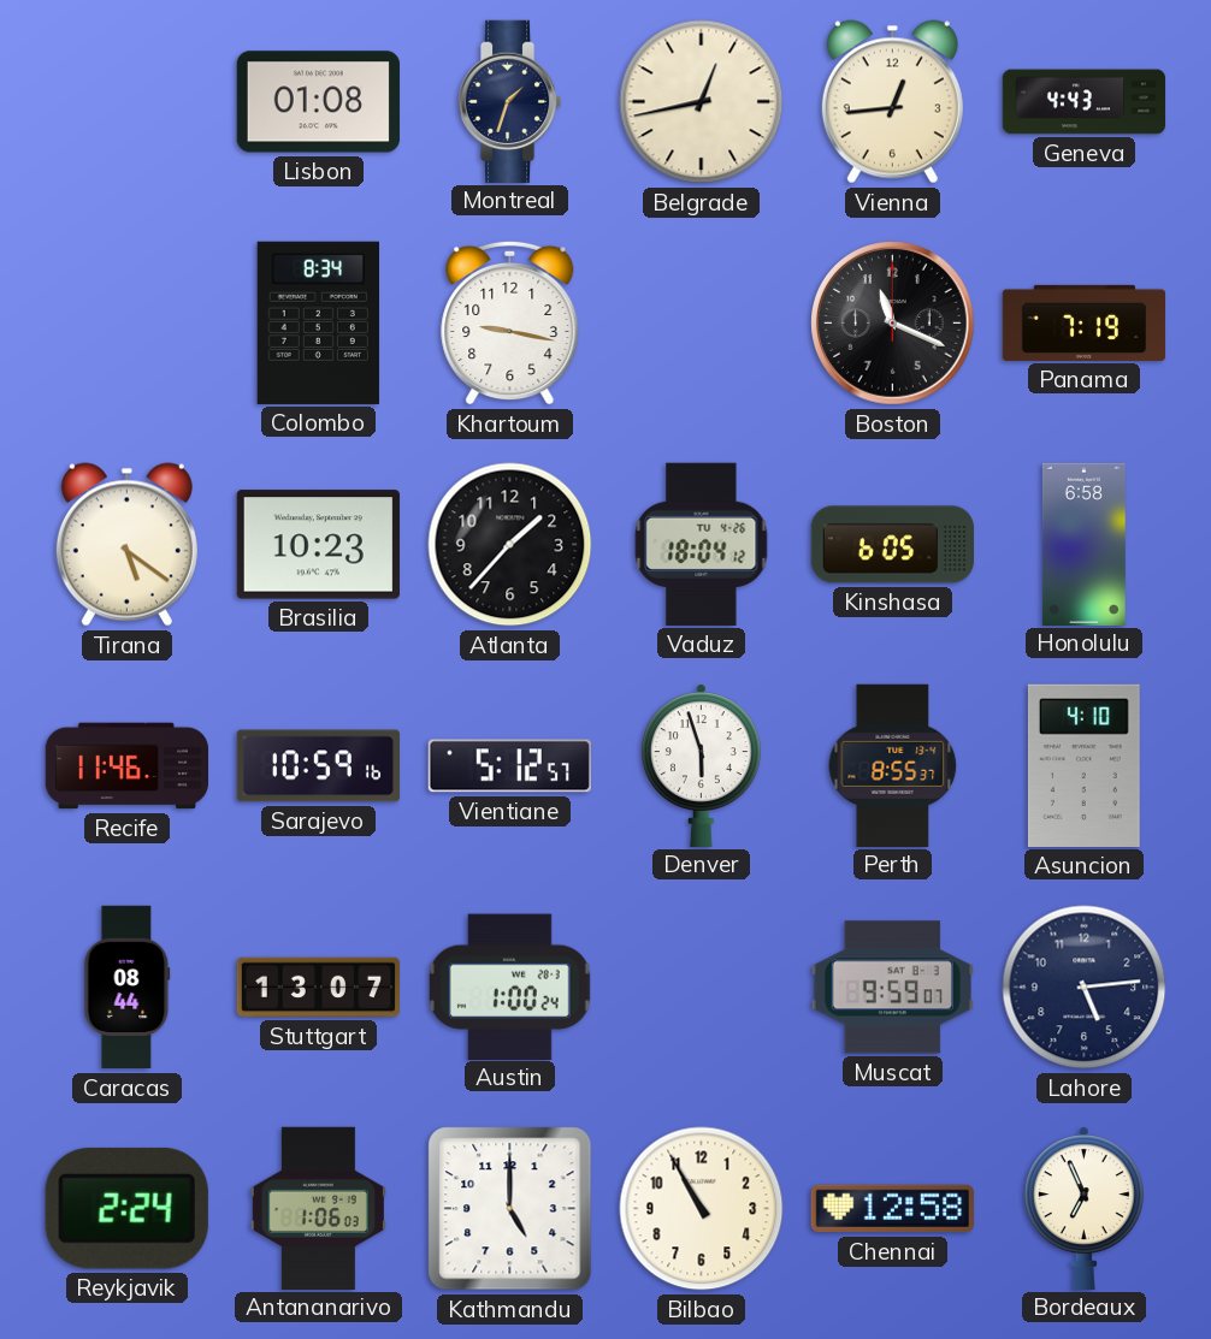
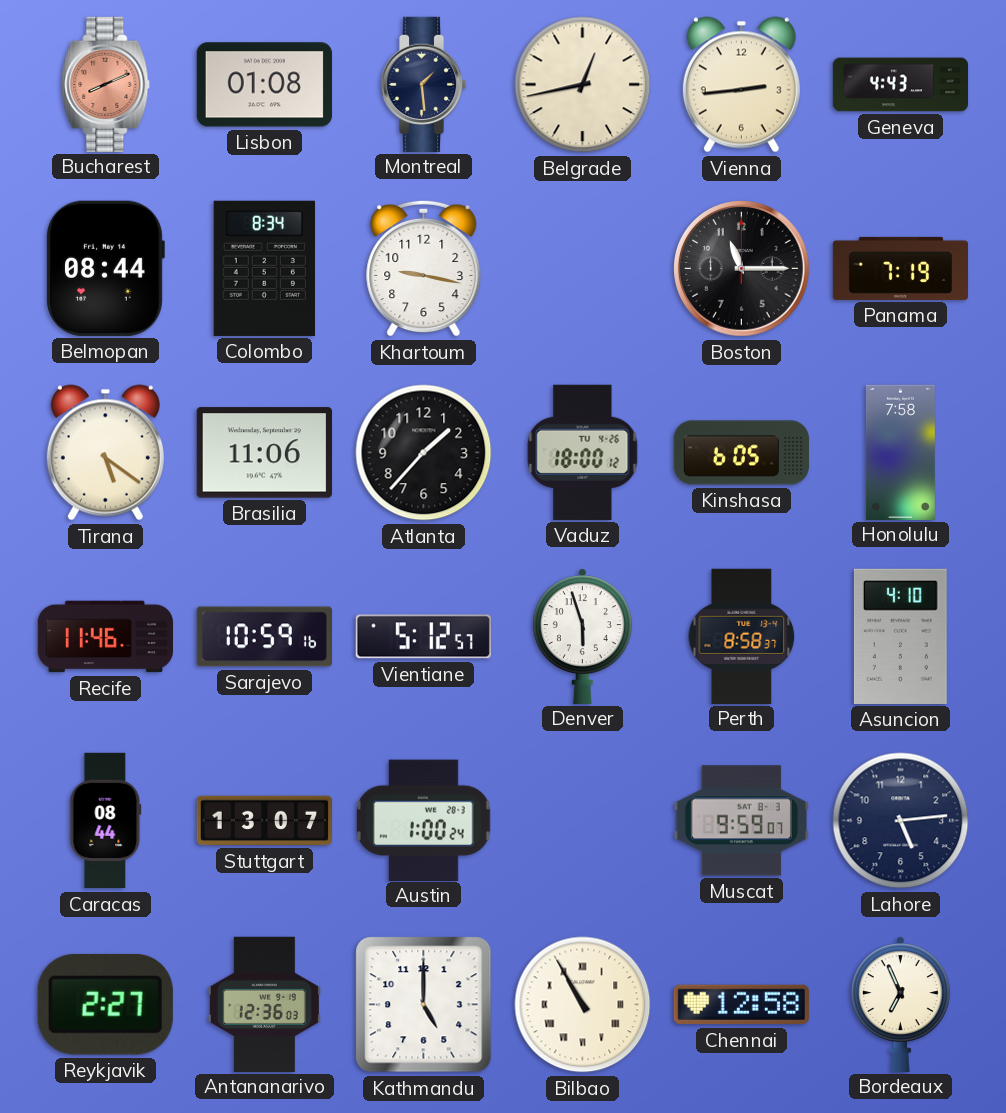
Bucharest: none -> 8:11
Montreal: 1:33 -> 1:29
Vienna: 12:44 -> 2:44
Belmopan: none -> 08:44
Boston: 11:19 -> 11:15
Brasilia: 10:23 -> 11:06
Vaduz: 18:04 -> 18:00
Honolulu: 6:58 -> 7:58
Perth: 8:55 -> 8:58
Reykjavik: 2:24 -> 2:27
Antananarivo: 1:06 -> 12:36
Bilbao numerals: Arabic -> Roman
